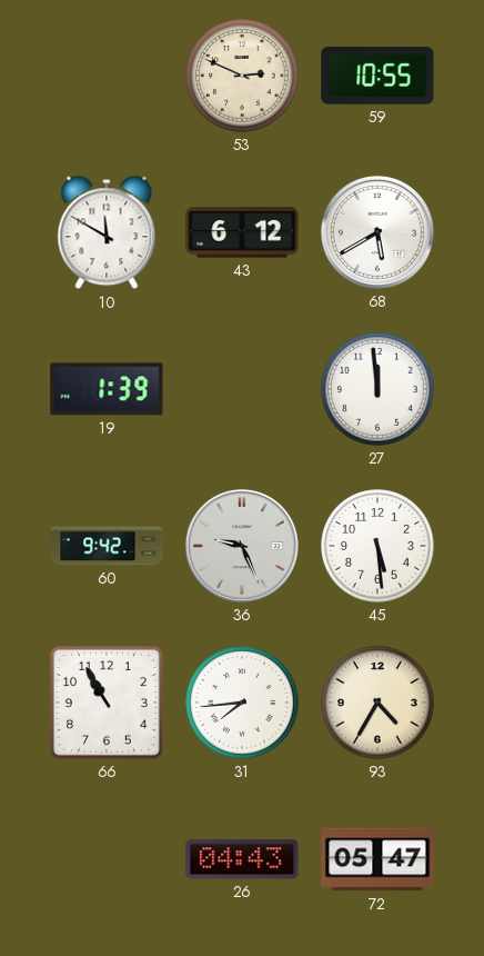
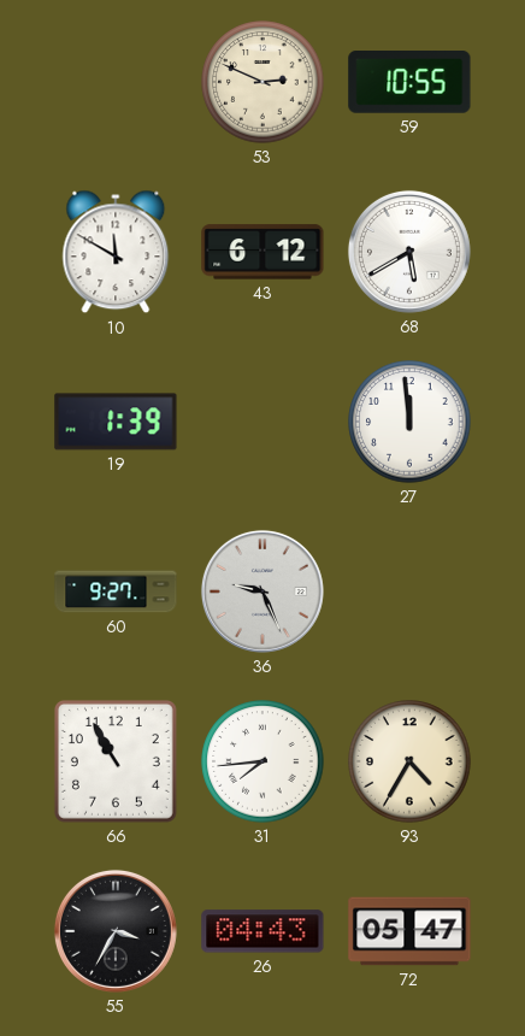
60: 9:42 -> 9:27
45: 5:29 -> none
55: none -> 3:35
